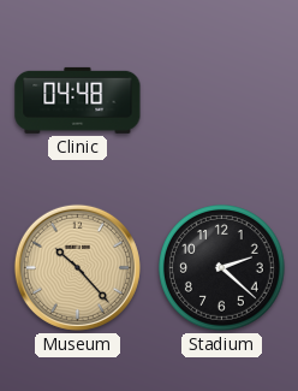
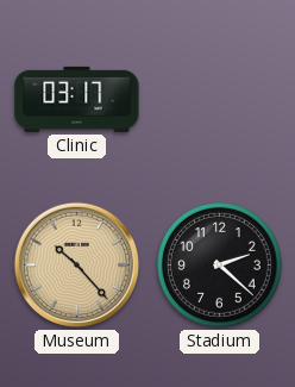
Clinic: 04:48 -> 03:17
